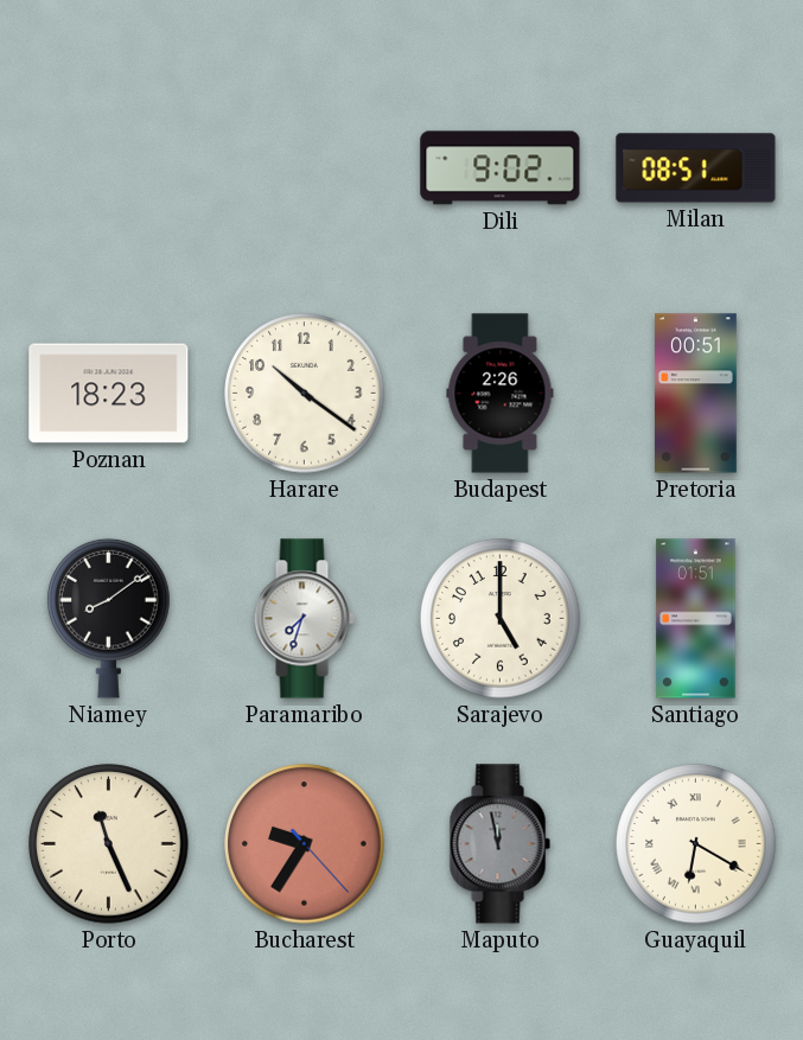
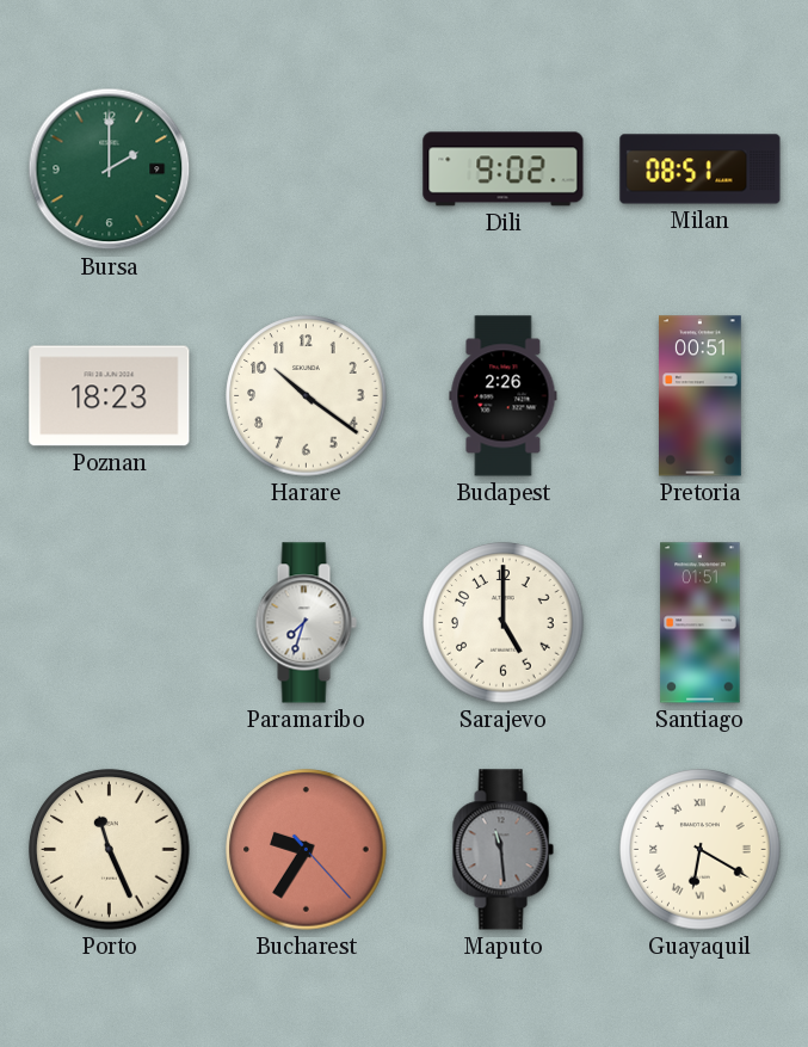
Bursa: none -> 2:00
Niamey: 8:09 -> none
Maputo: 11:58 -> 11:29
